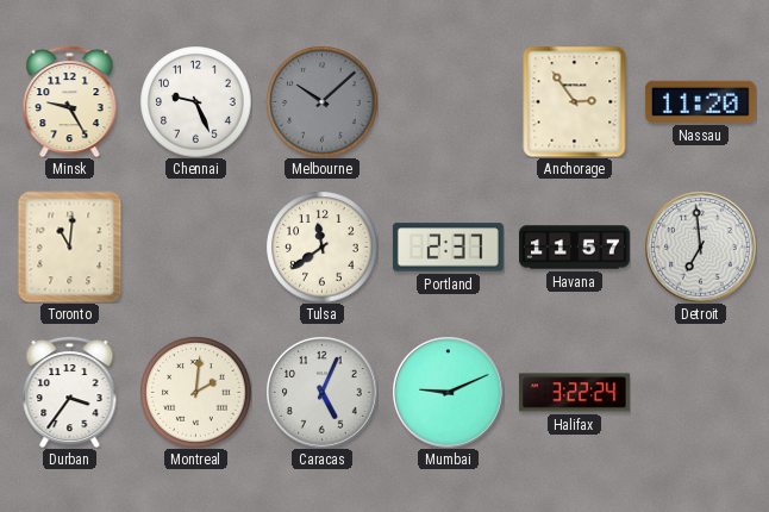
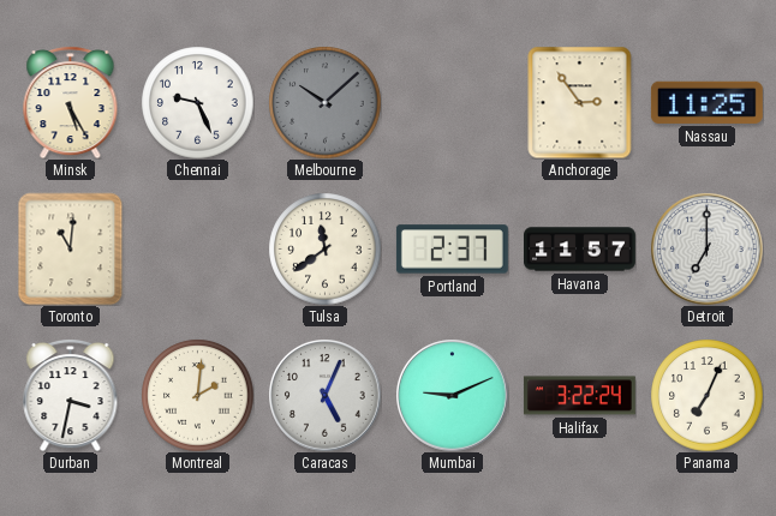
Minsk: 9:25 -> 5:25
Nassau: 11:20 -> 11:25
Detroit: 6:59 -> 7:00
Durban: 3:36 -> 3:32
Panama: none -> 7:04
